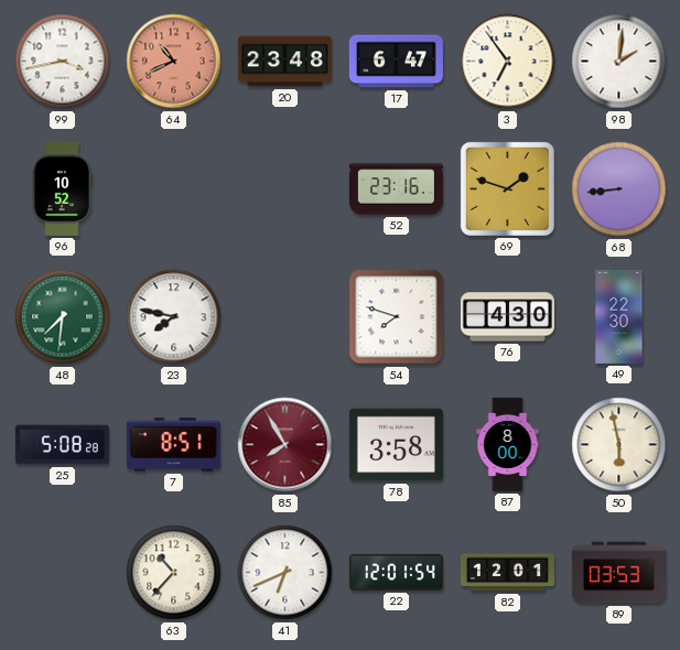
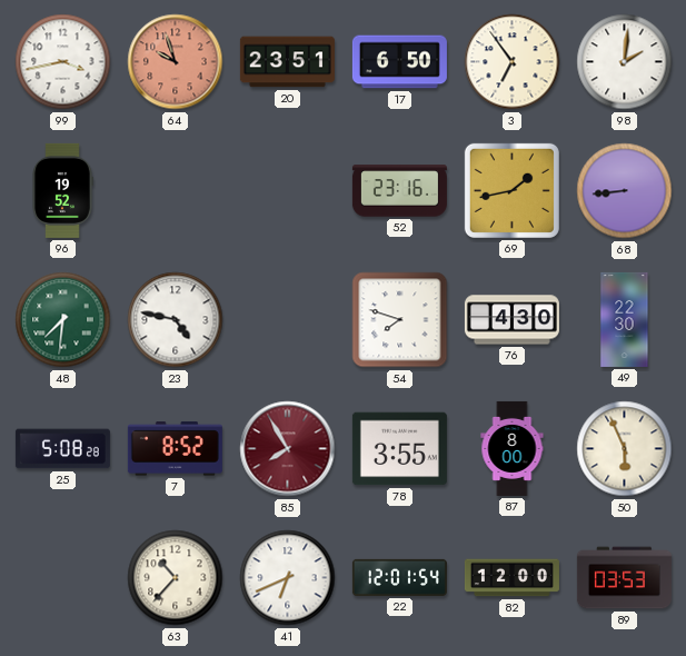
64: 10:41 -> 9:57
20: 23:48 -> 23:51
17: 6:47 -> 6:50
96: 10:52 -> 19:52
69: 1:48 -> 1:43
23: 7:47 -> 4:47
7: 8:51 -> 8:52
78: 3:58 -> 3:55
50: 5:58 -> 5:56
82: 12:01 -> 12:00
